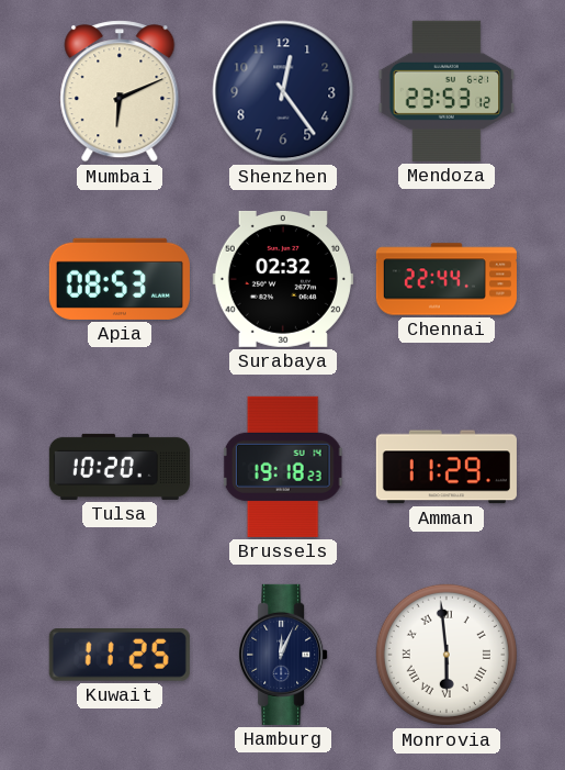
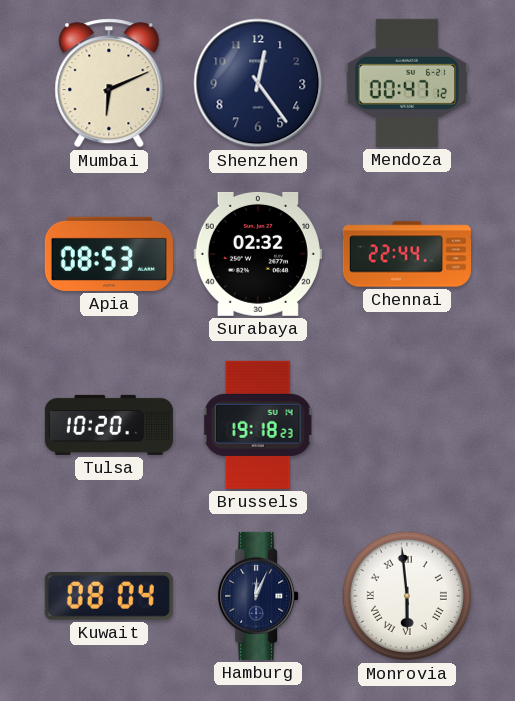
Mendoza: 23:53 -> 00:47
Amman: 11:29 -> none
Kuwait: 11:25 -> 08:04
